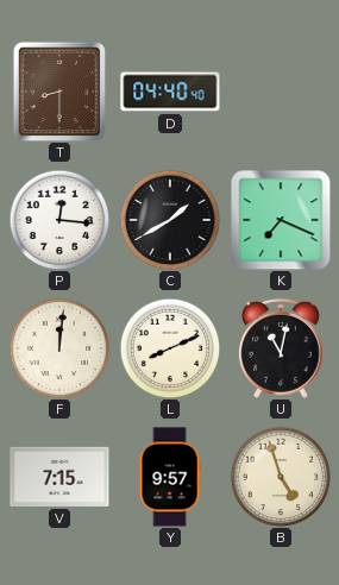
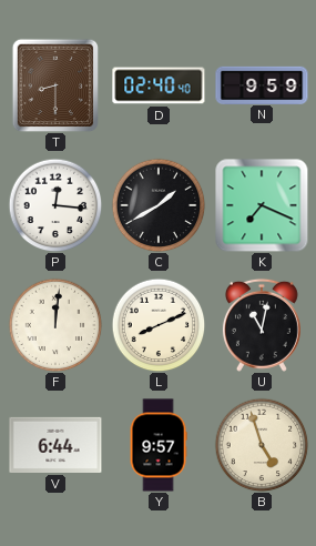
D: 04:40 -> 02:40
N: none -> 9:59
V: 7:15 -> 6:44
